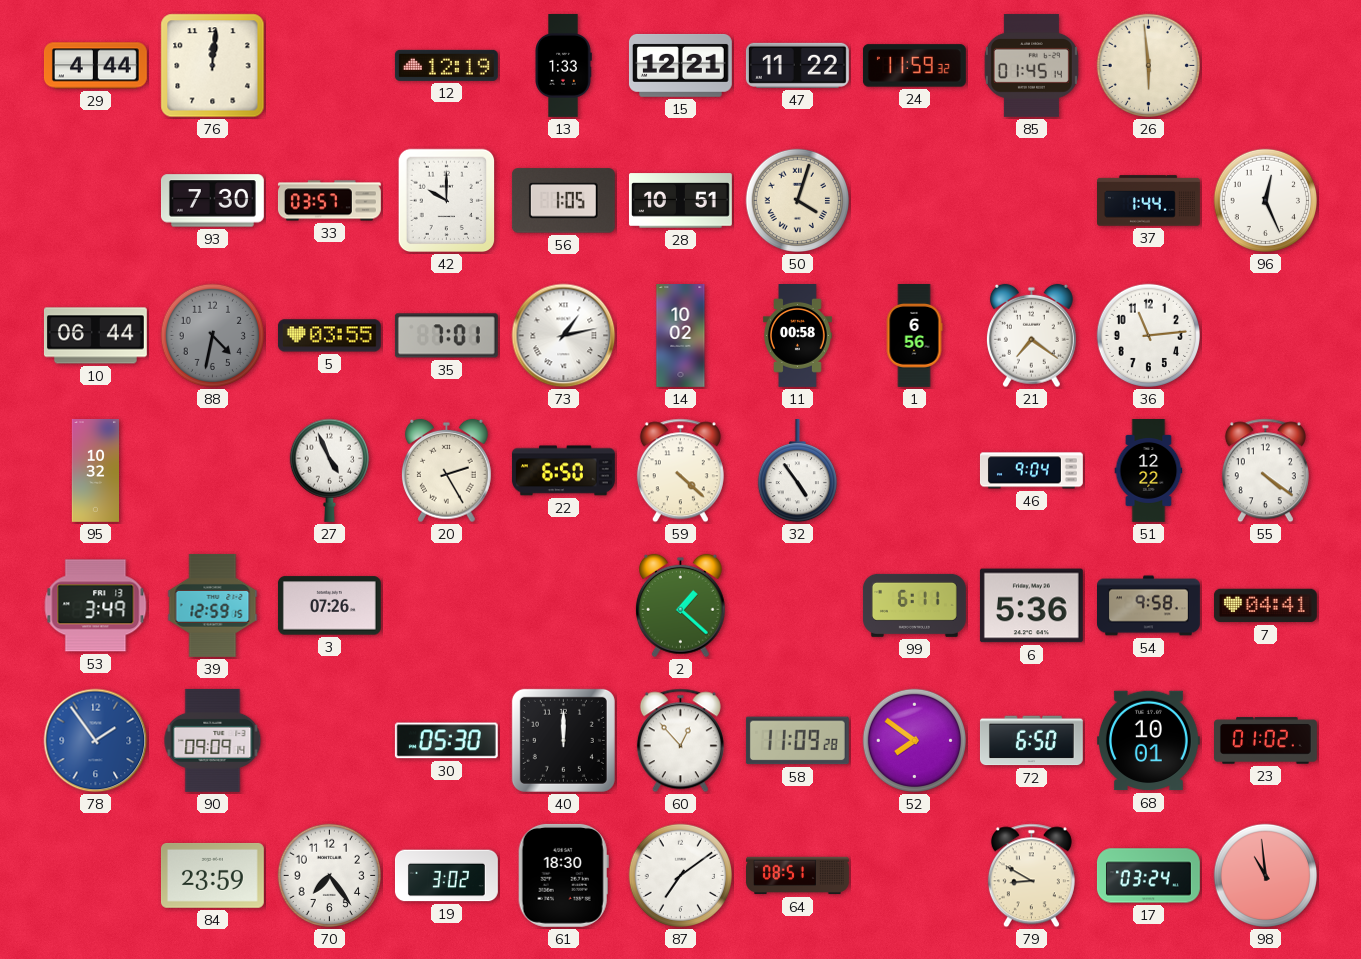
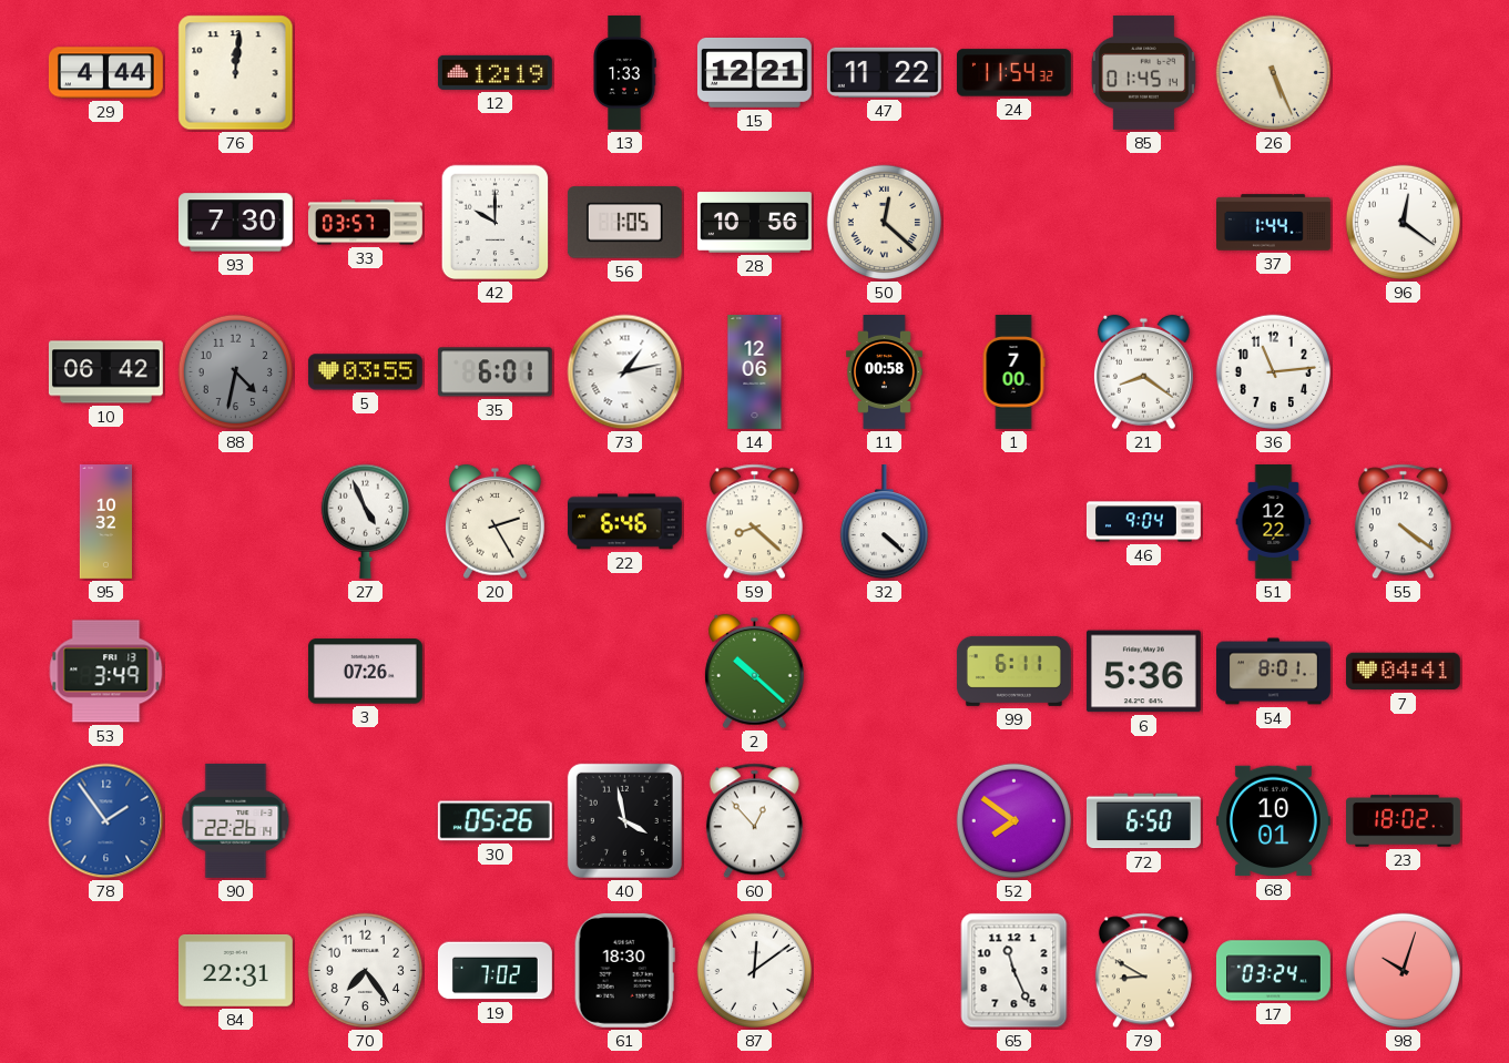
24: 11:59 -> 11:54
26: 5:59 -> 5:26
28: 10:51 -> 10:56
50: 4:03 -> 12:22
96: 12:26 -> 12:21
10: 06:44 -> 06:42
35: 7:01 -> 6:01
14: 10:02 -> 12:06
1: 6:56 -> 7:00
21: 7:21 -> 8:21
22: 6:50 -> 6:46
59: 4:22 -> 8:22
32: 4:54 -> 4:22
39: 12:59 -> none
2: 1:22 -> 10:22
54: 9:58 -> 8:01
90: 09:09 -> 22:26
30: 05:30 -> 05:26
40: 12:00 -> 3:58
58: 11:09 -> none
23: 01:02 -> 18:02
84: 23:59 -> 22:31
19: 3:02 -> 7:02
87: 7:09 -> 12:09
64: 08:51 -> none
65: none -> 11:26
98: 10:59 -> 10:03
